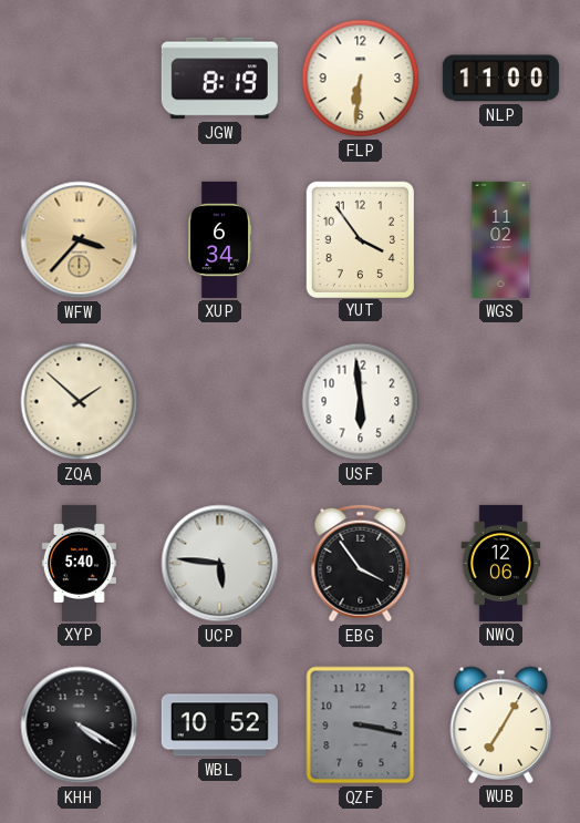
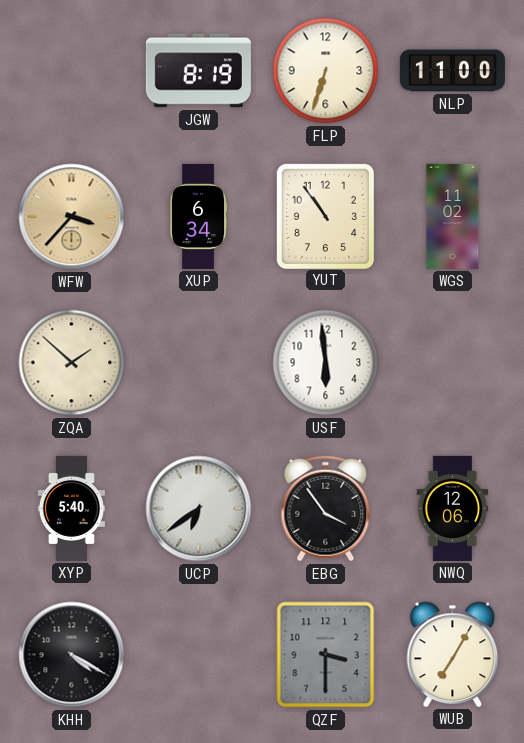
FLP: 6:31 -> 6:33
YUT: 3:54 -> 10:54
UCP: 5:46 -> 6:39
WBL: 10:52 -> none
QZF: 3:17 -> 3:30
